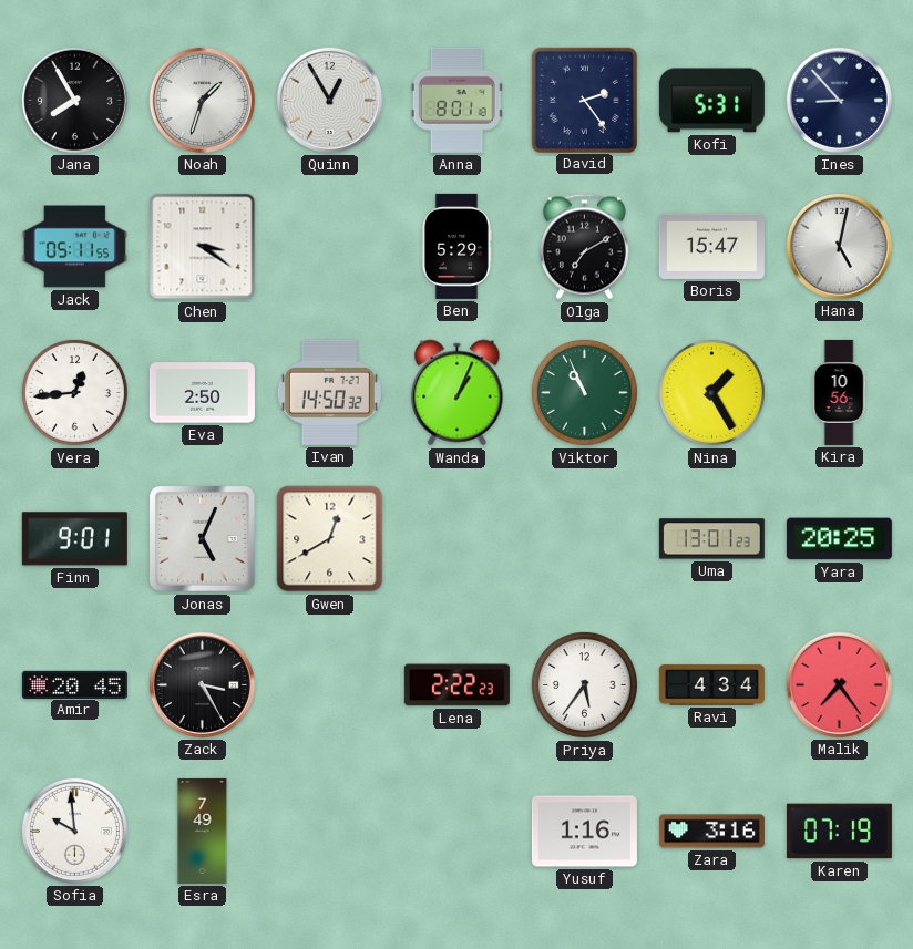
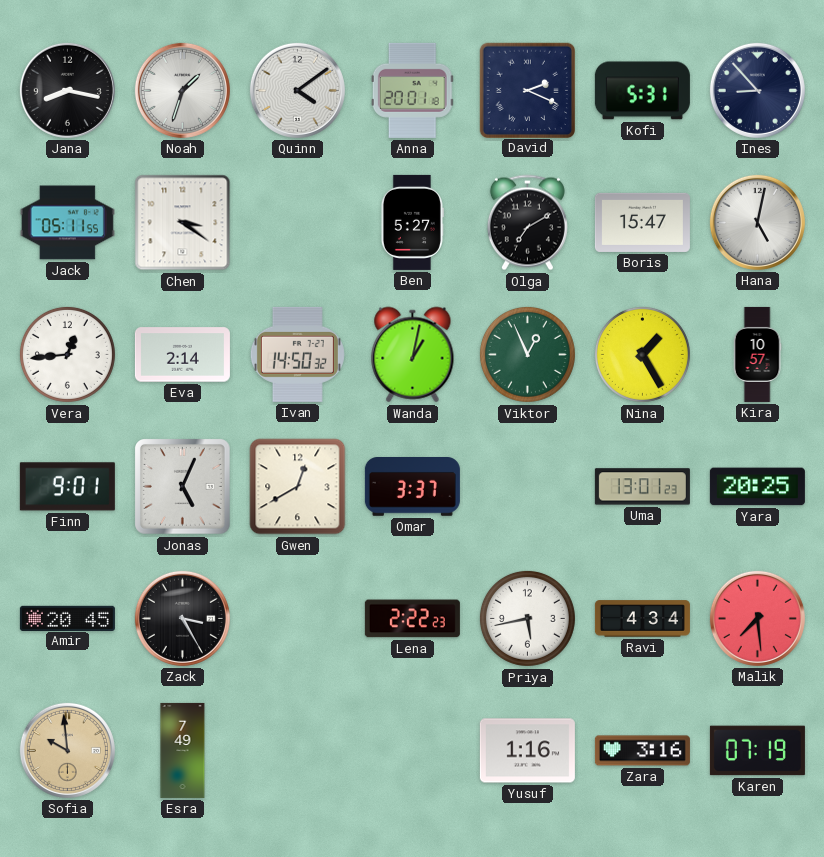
Jana: 7:55 -> 8:17
Quinn: 12:55 -> 4:09
Anna: 8:01 -> 20:01
David: 2:24 -> 2:19
Ben: 5:29 -> 5:27
Eva: 2:50 -> 2:14
Wanda: 1:04 -> 1:02
Viktor: 10:56 -> 12:56
Kira: 10:56 -> 10:57
Omar: none -> 3:37
Priya: 5:36 -> 5:43
Malik: 7:24 -> 7:29
Sofia dial: white -> champagne
